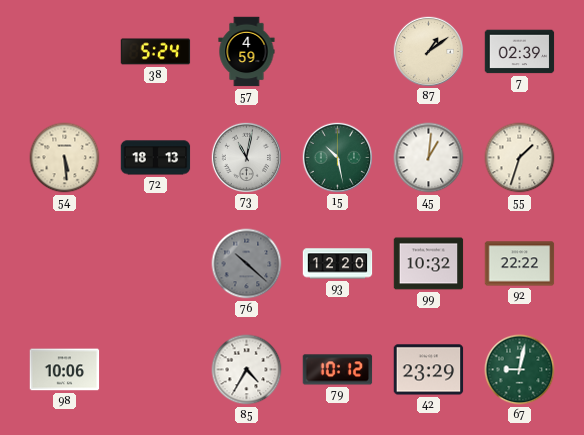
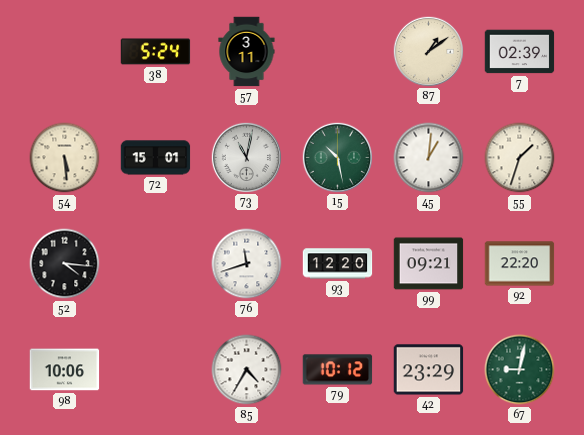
57: 4:59 -> 3:11
72: 18:13 -> 15:01
52: none -> 4:16
76: 10:22 -> 11:42
76 dial: grey -> white
99: 10:32 -> 09:21
92: 22:22 -> 22:20
